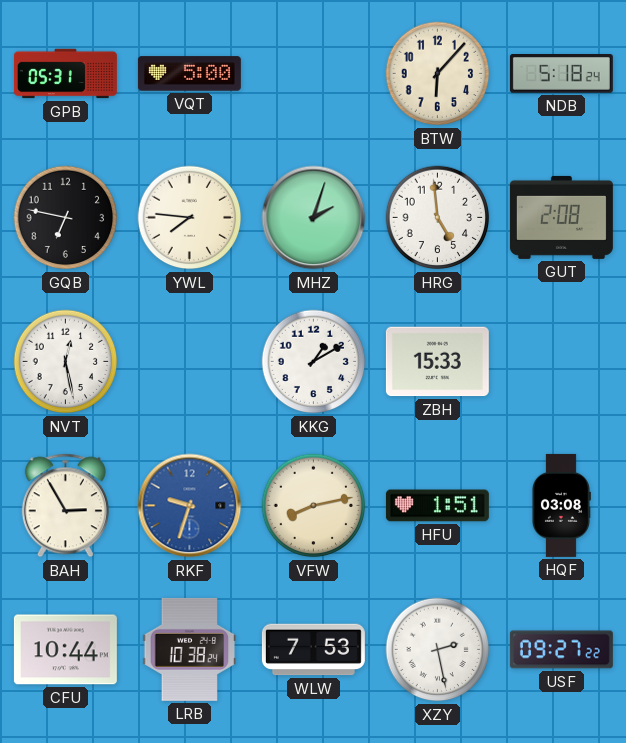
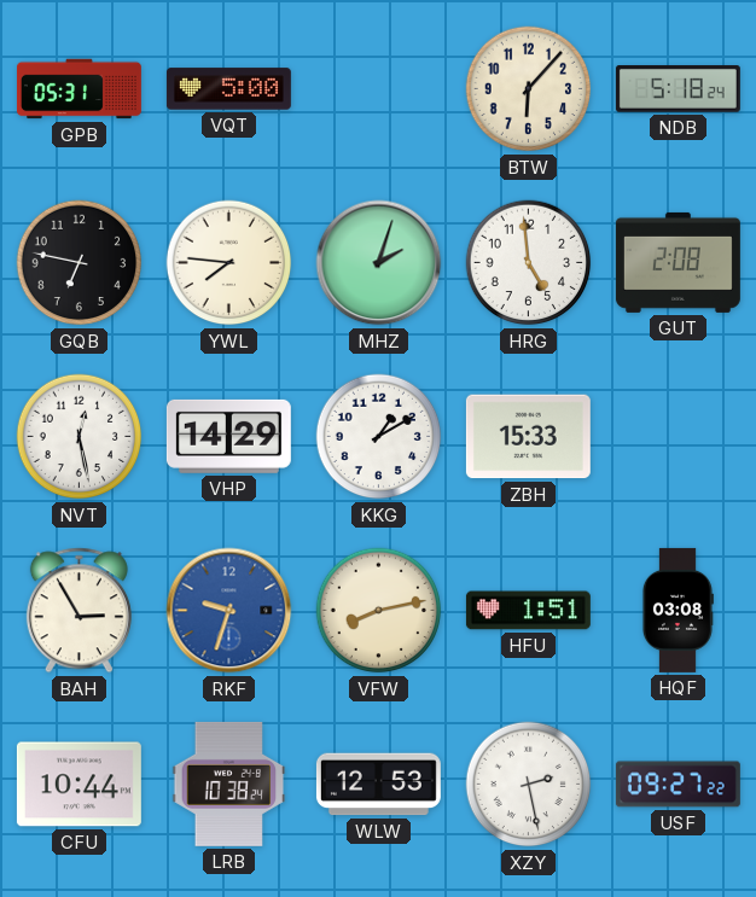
VHP: none -> 14:29
WLW: 7:53 -> 12:53
